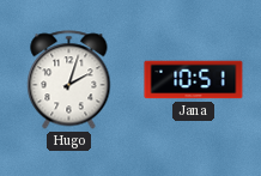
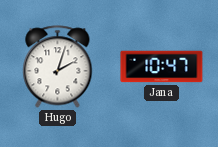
Jana: 10:51 -> 10:47
